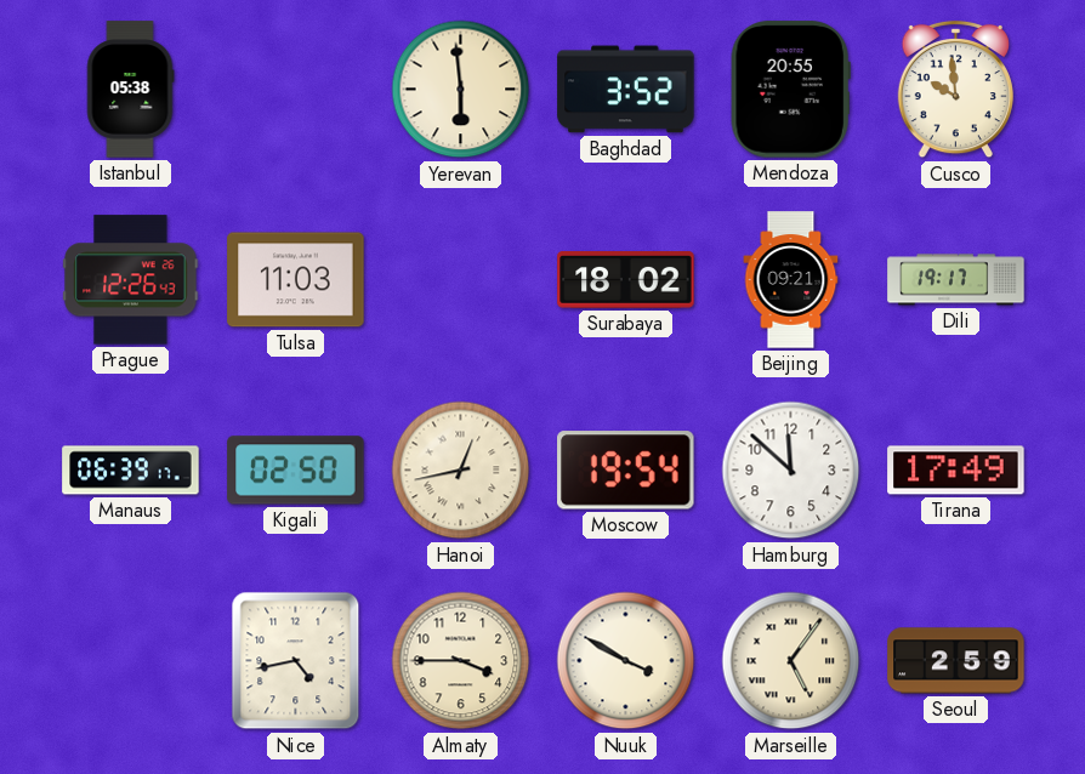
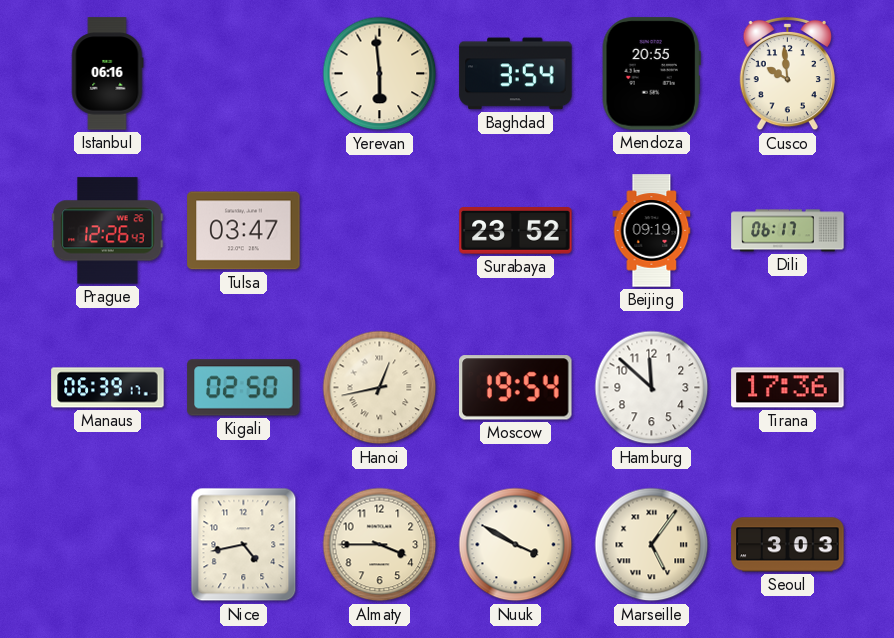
Istanbul: 05:38 -> 06:16
Baghdad: 3:52 -> 3:54
Tulsa: 11:03 -> 03:47
Surabaya: 18:02 -> 23:52
Beijing: 09:21 -> 09:19
Dili: 19:17 -> 06:17
Tirana: 17:49 -> 17:36
Seoul: 2:59 -> 3:03
